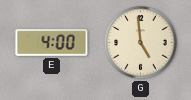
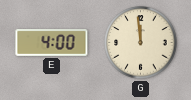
G: 4:59 -> 11:59
